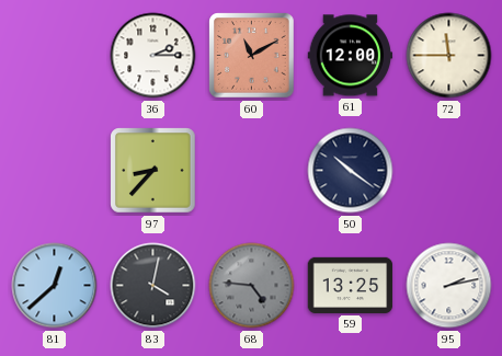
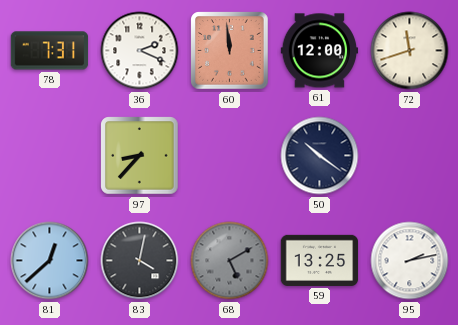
78: none -> 7:31
36: 2:15 -> 2:19
60: 11:10 -> 11:59
72: 11:45 -> 11:42
68: 4:46 -> 5:10
